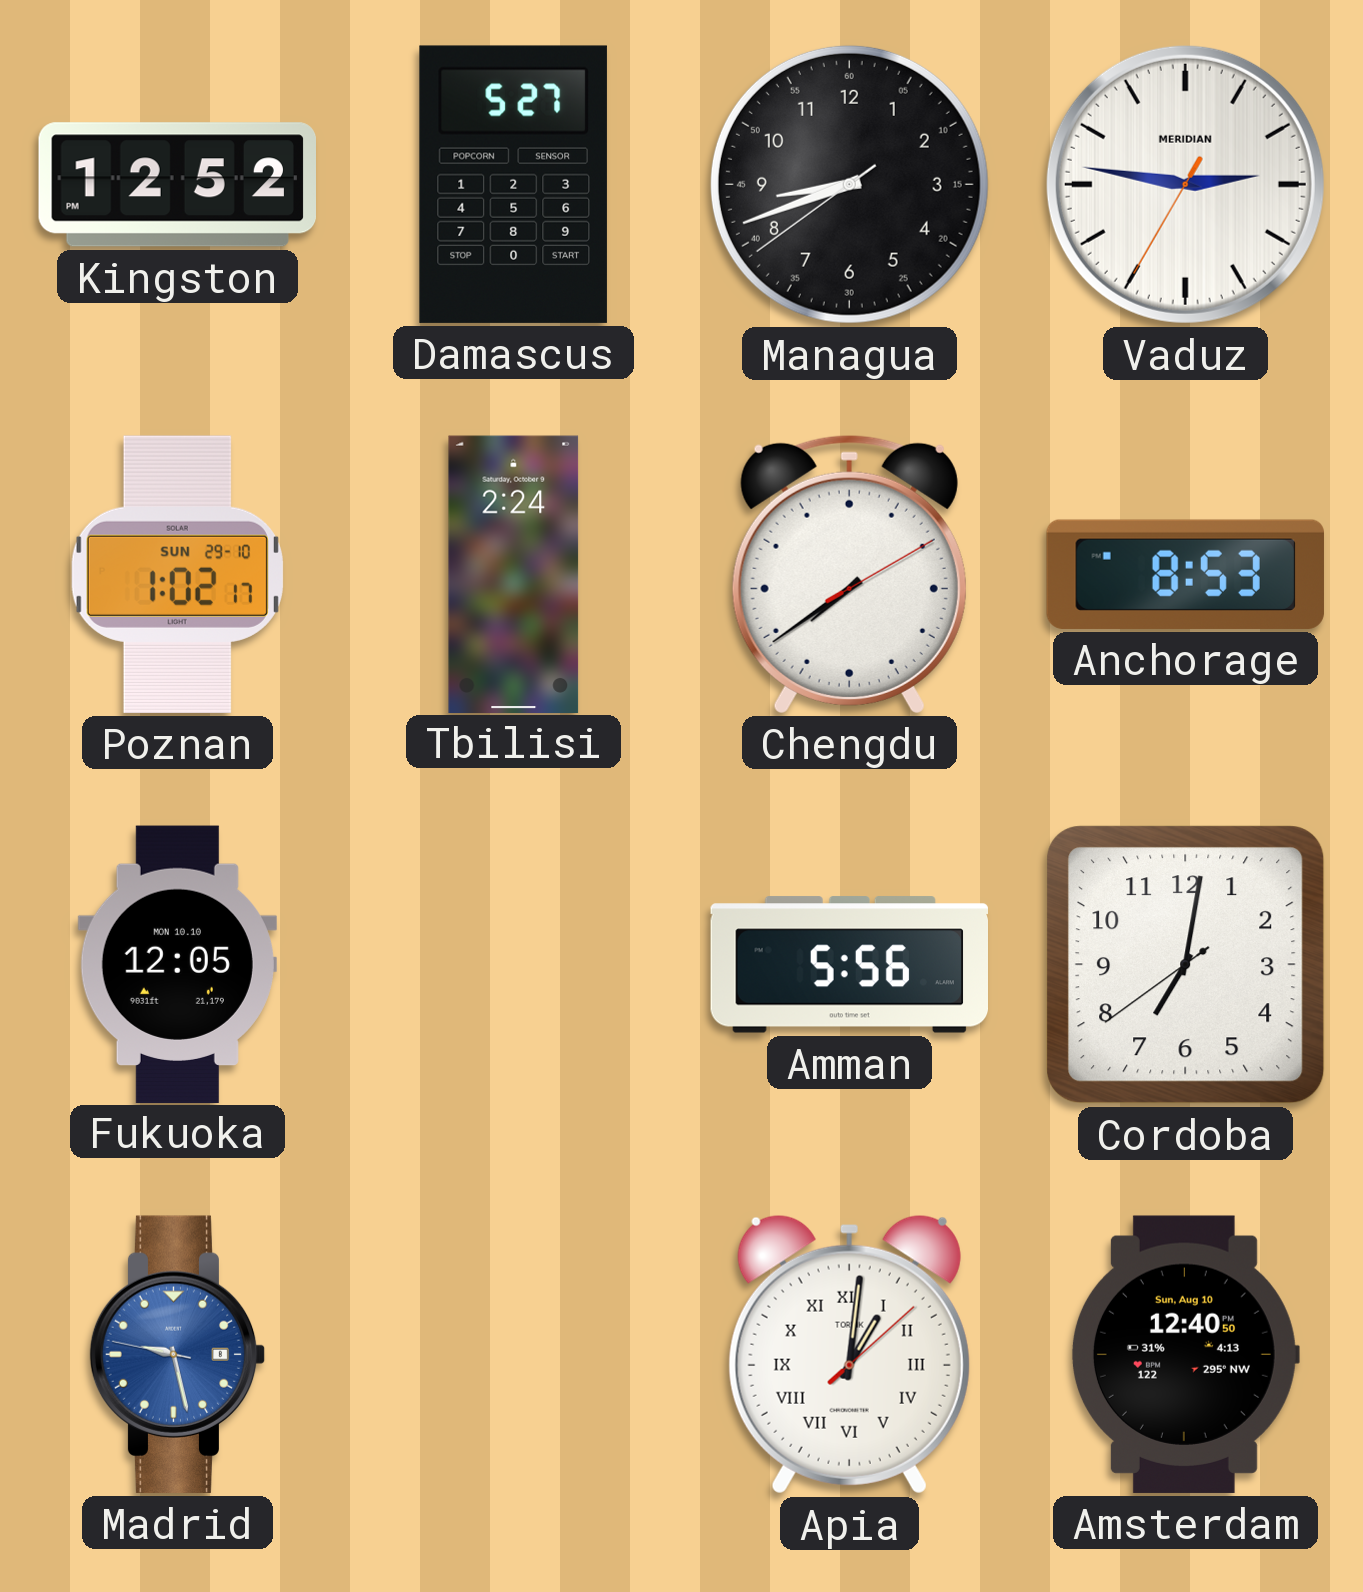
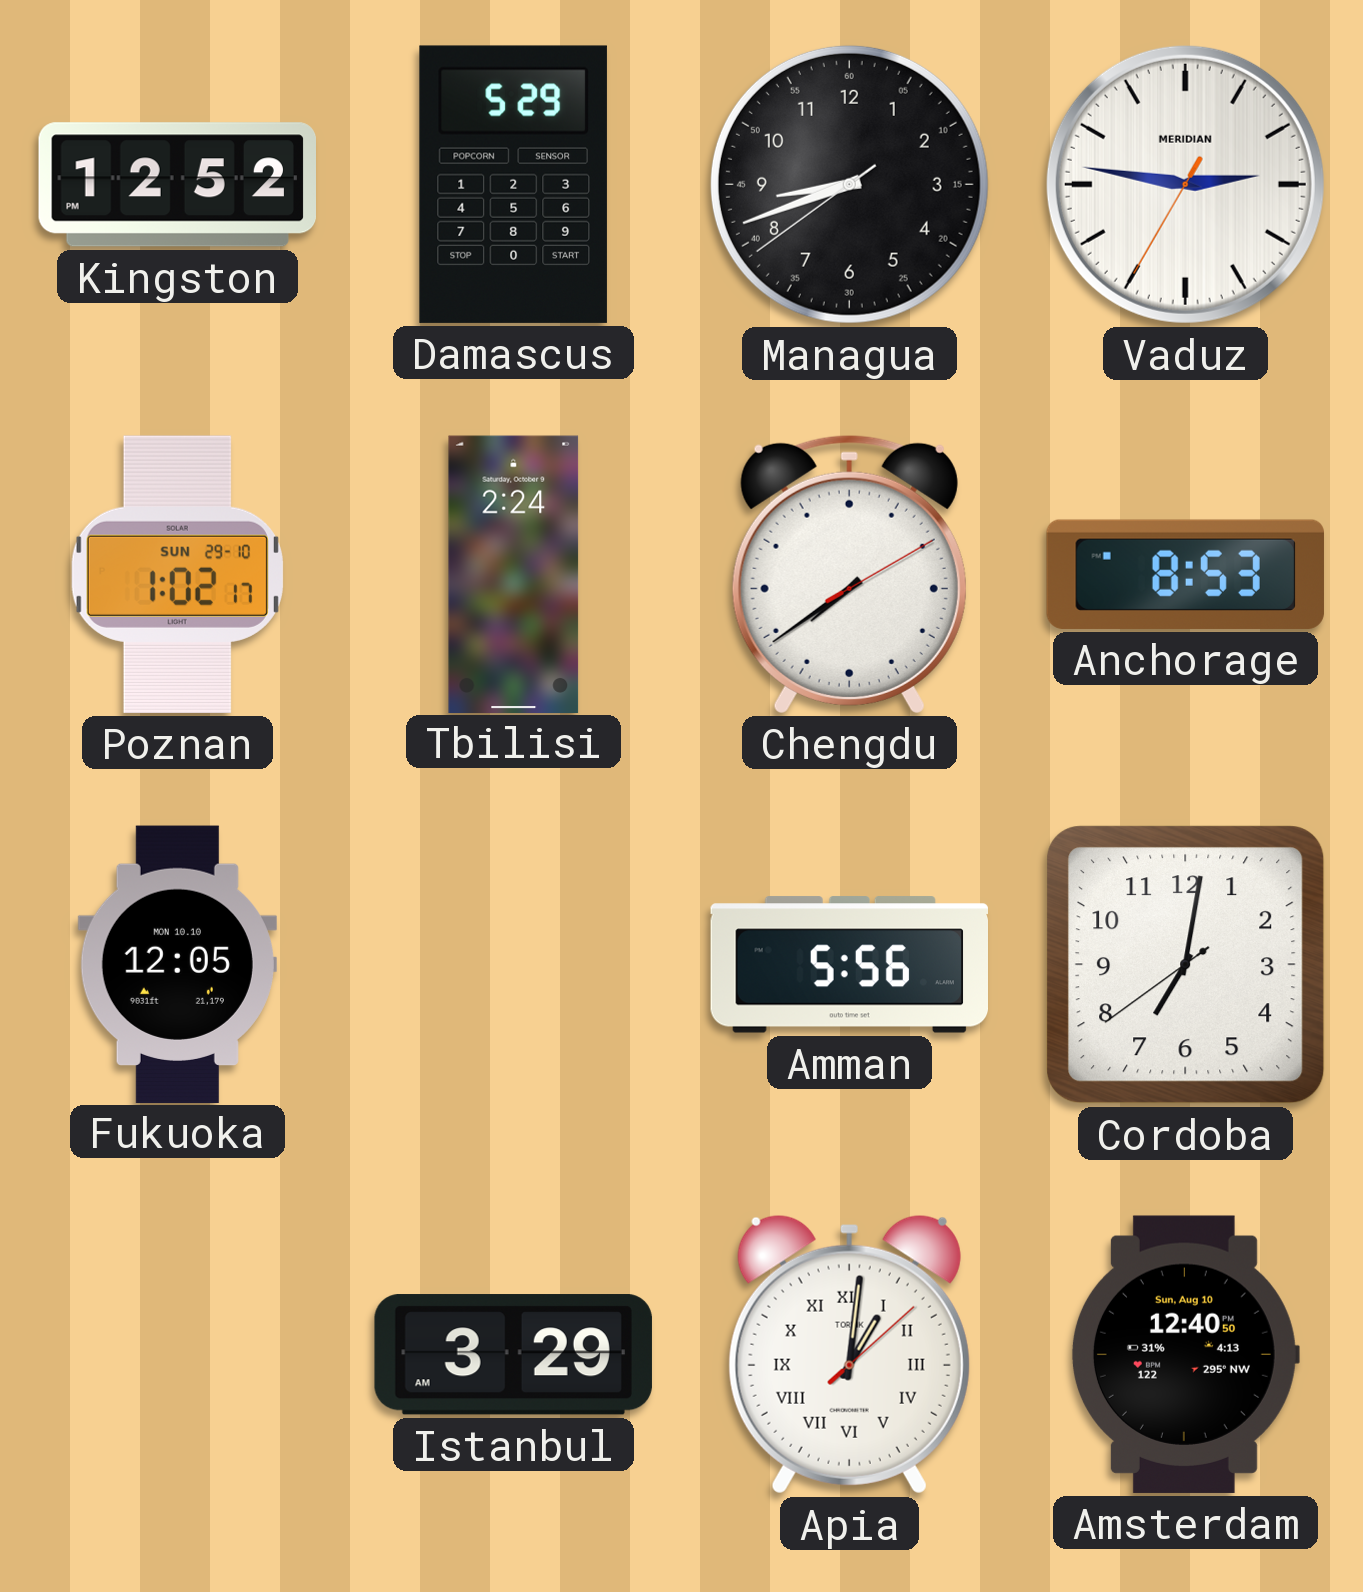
Damascus: 5:27 -> 5:29
Madrid: 9:27 -> none
Istanbul: none -> 3:29
